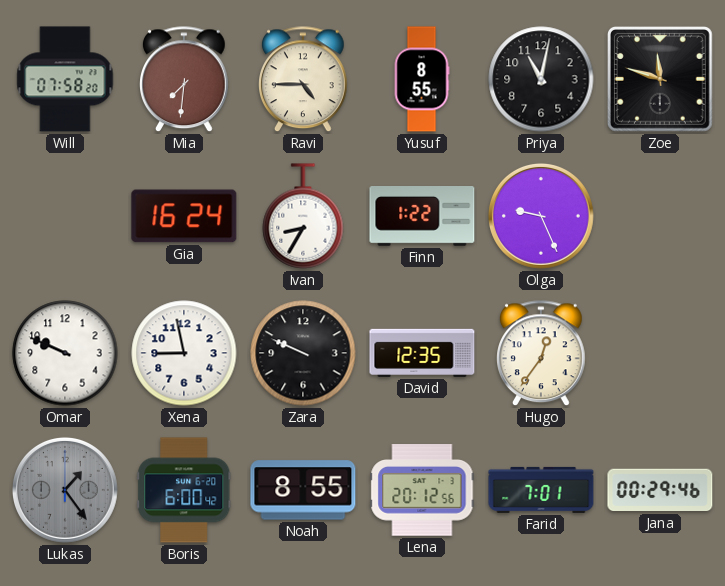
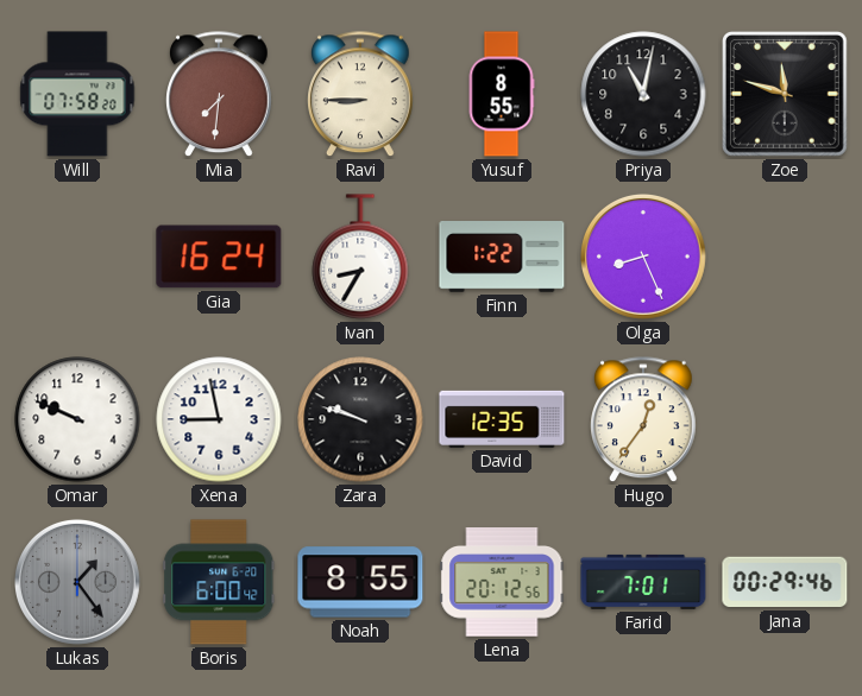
Ravi: 4:45 -> 8:45
Olga: 9:26 -> 8:26
Zara: 9:49 -> 9:48
